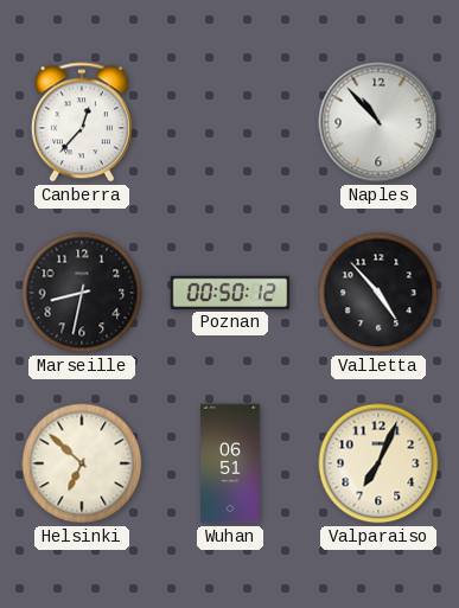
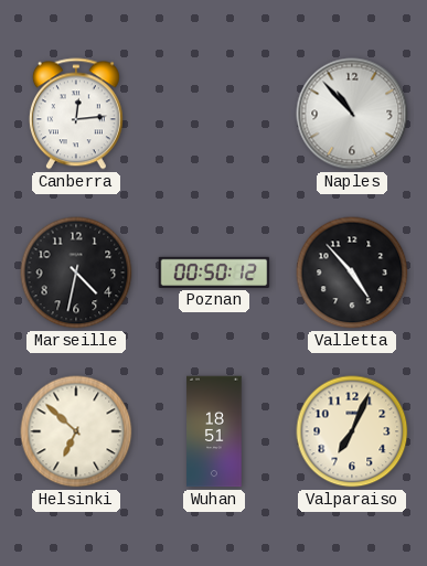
Canberra: 12:37 -> 12:14
Marseille: 8:32 -> 4:32
Wuhan: 06:51 -> 18:51
